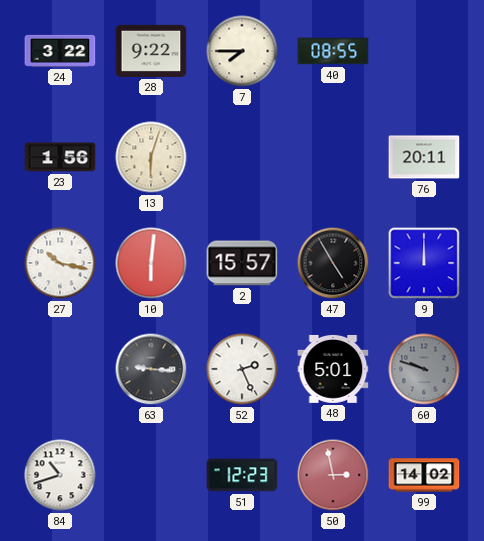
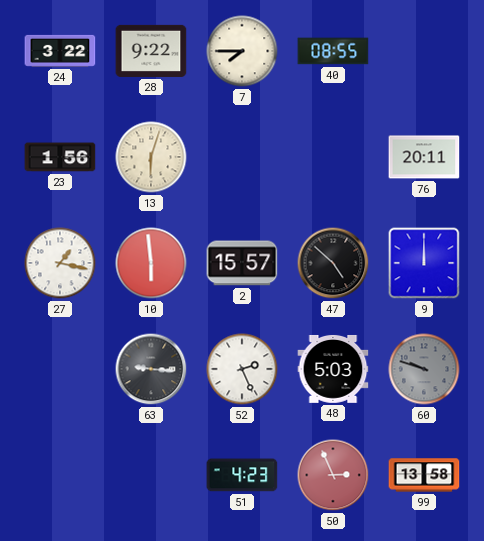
27: 10:17 -> 1:17
10: 6:01 -> 5:59
47: 4:55 -> 4:52
48: 5:01 -> 5:03
84: 10:42 -> none
51: 12:23 -> 4:23
50: 2:58 -> 2:56
99: 14:02 -> 13:58
